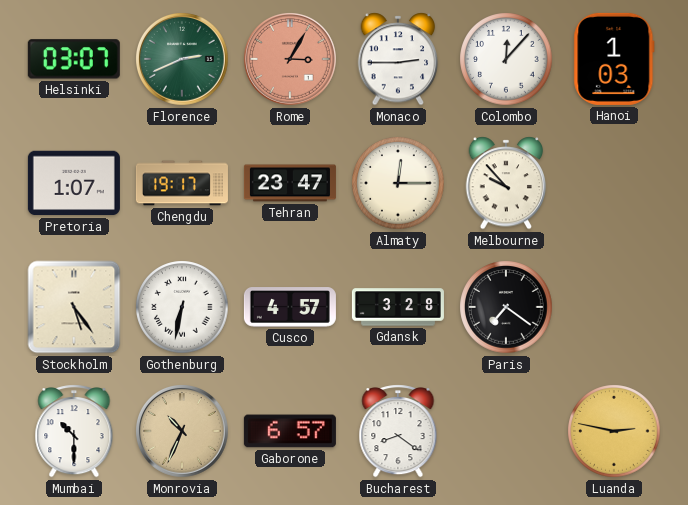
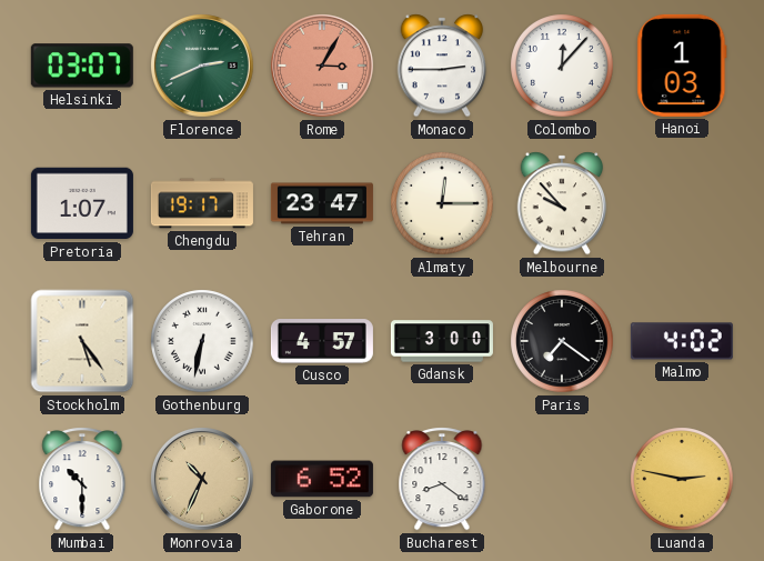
Gdansk: 3:28 -> 3:00
Malmo: none -> 4:02
Gaborone: 6:57 -> 6:52
